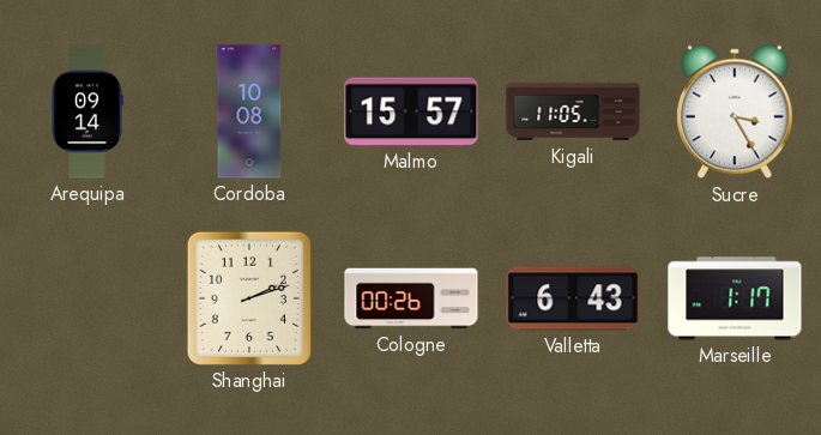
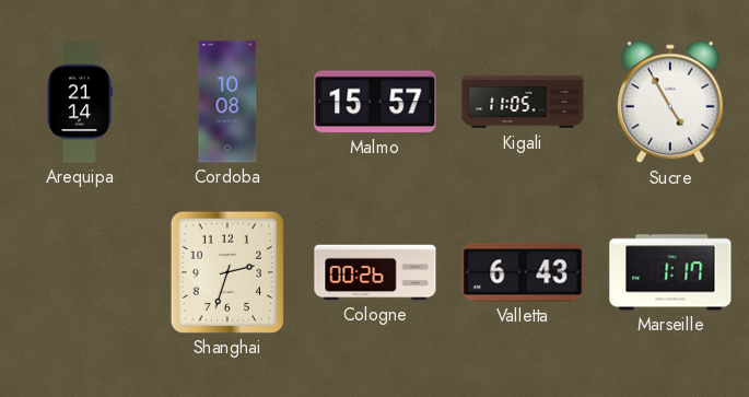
Arequipa: 09:14 -> 21:14
Sucre: 3:25 -> 4:55
Shanghai: 2:12 -> 2:33
